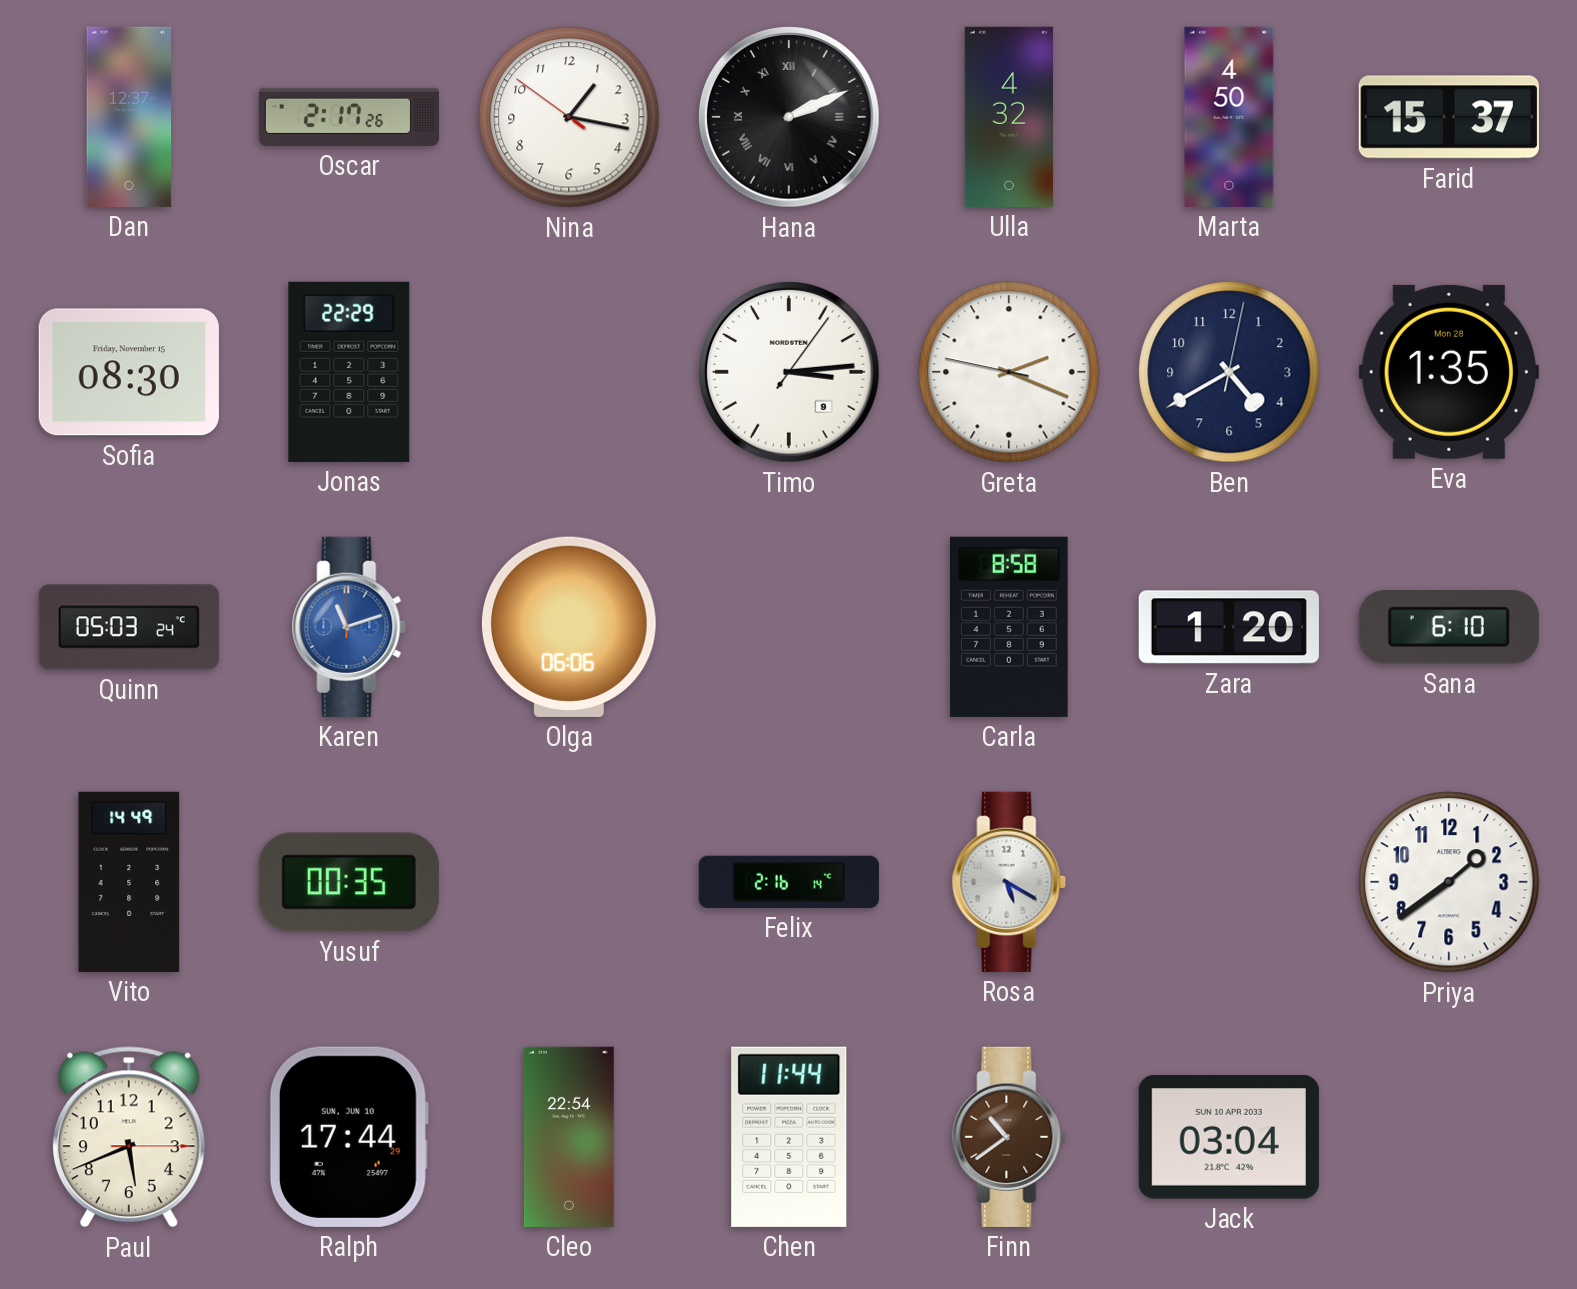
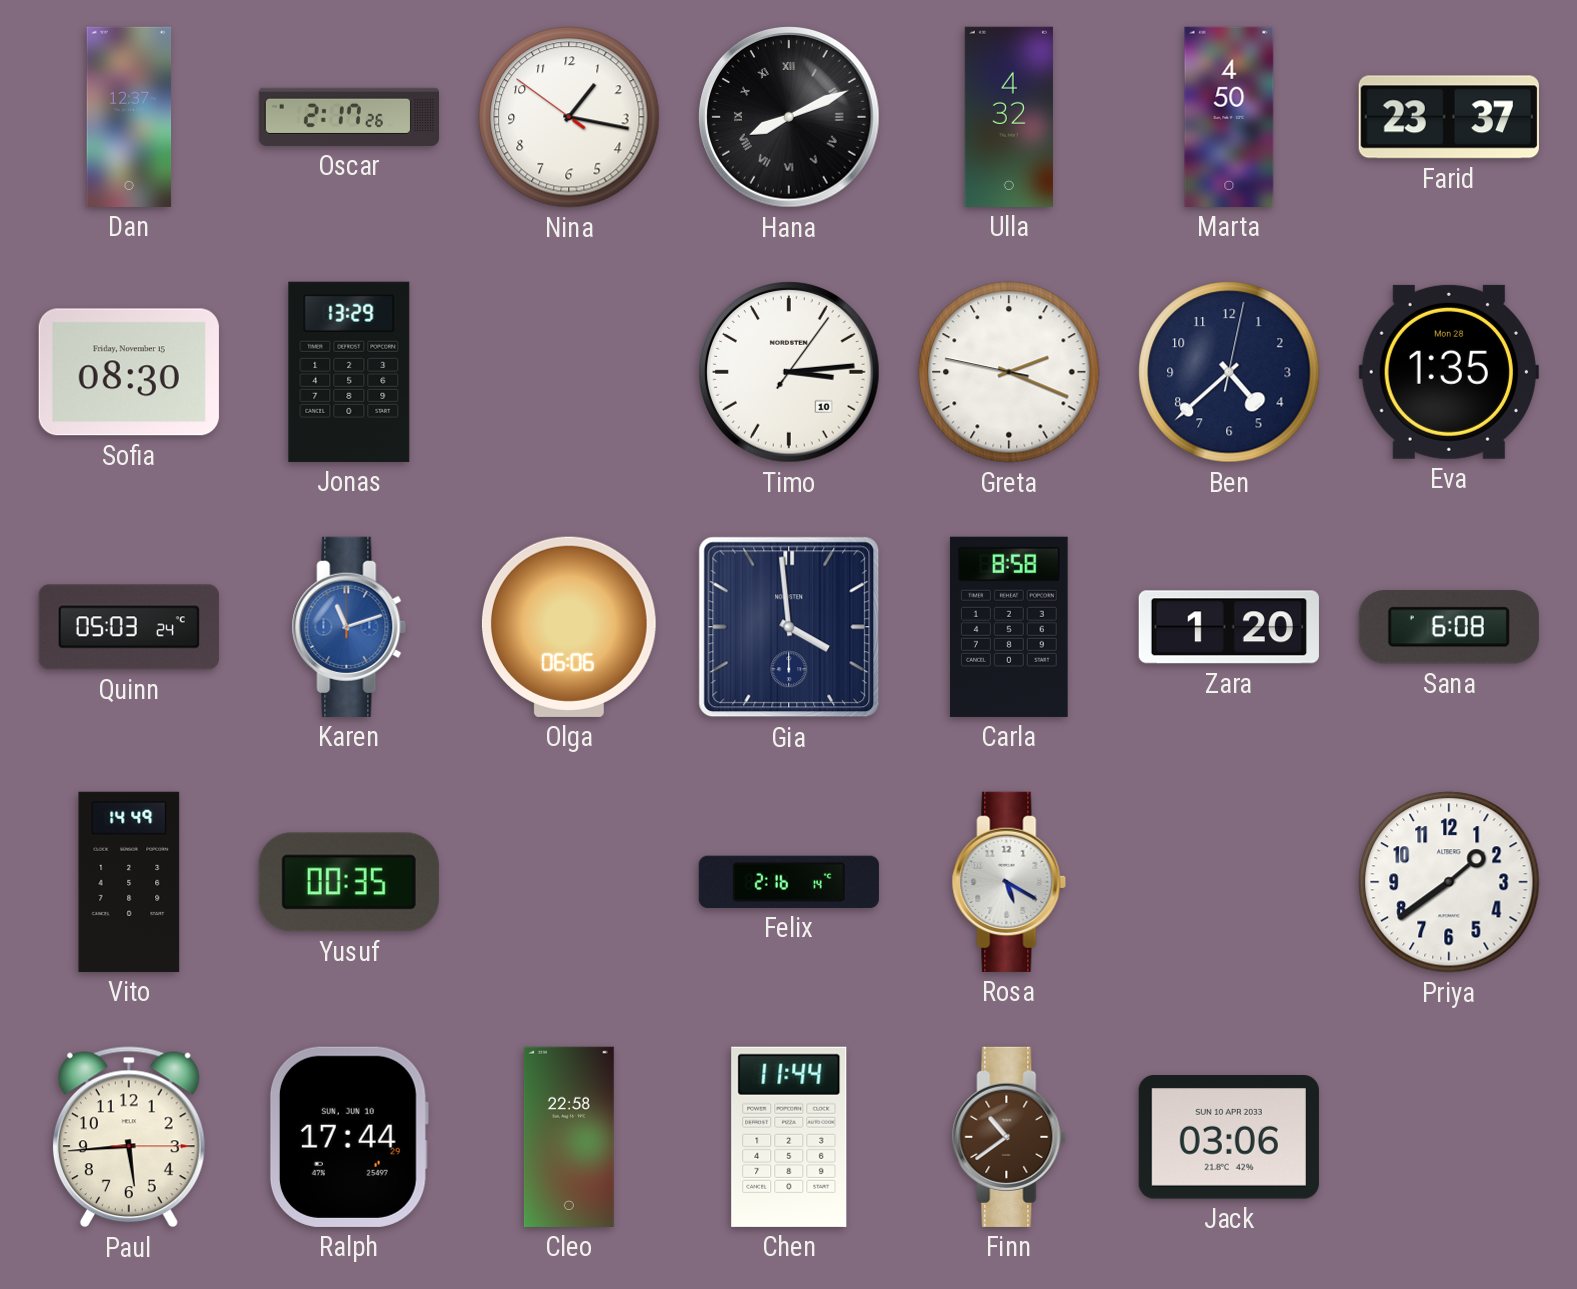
Hana: 2:11 -> 8:11
Farid: 15:37 -> 23:37
Jonas: 22:29 -> 13:29
Timo date: 9 -> 10
Ben: 4:40 -> 4:38
Gia: none -> 3:59
Sana: 6:10 -> 6:08
Paul: 5:41 -> 5:44
Cleo: 22:54 -> 22:58
Jack: 03:04 -> 03:06
